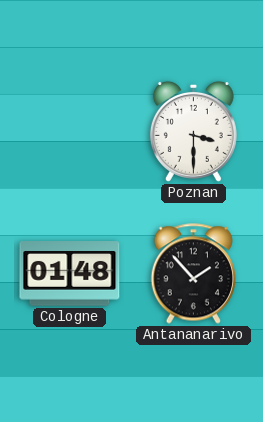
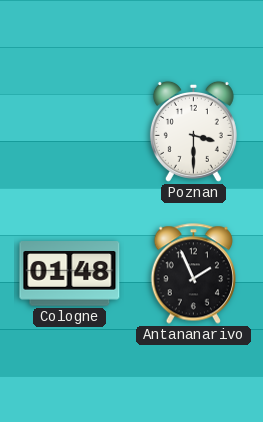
Antananarivo: 1:53 -> 1:56
